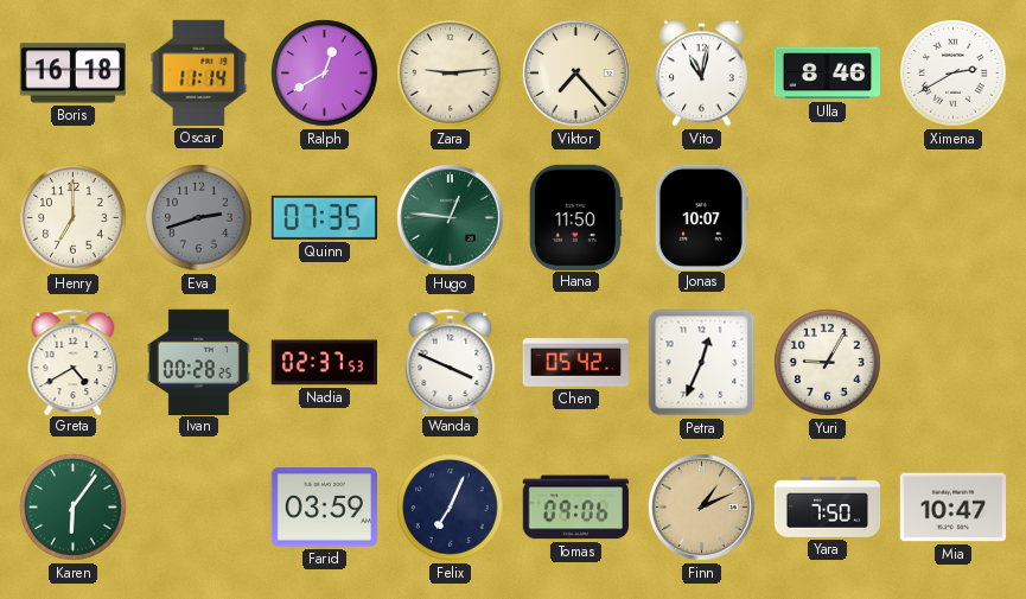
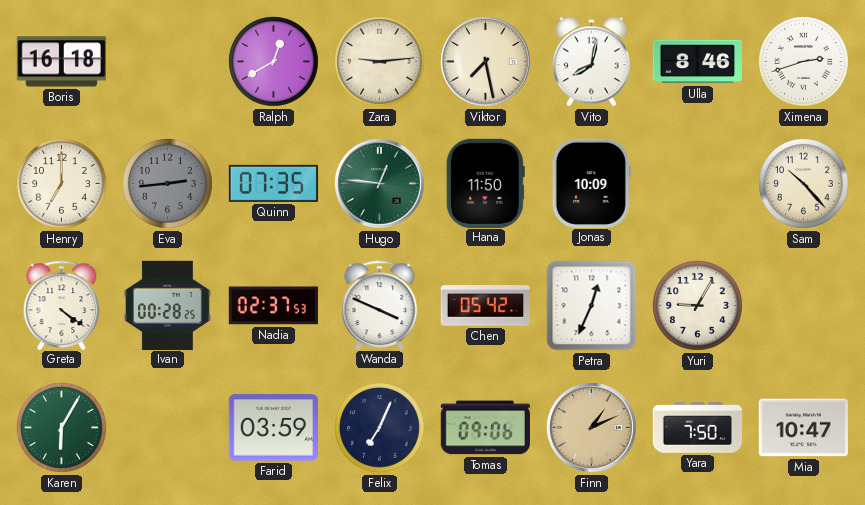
Oscar: 11:14 -> none
Viktor: 7:23 -> 7:28
Vito: 11:02 -> 8:02
Ximena: 2:40 -> 2:42
Eva: 2:42 -> 2:44
Jonas: 10:07 -> 10:09
Sam: none -> 10:23
Greta: 4:40 -> 4:21
Karen: 6:06 -> 6:05
